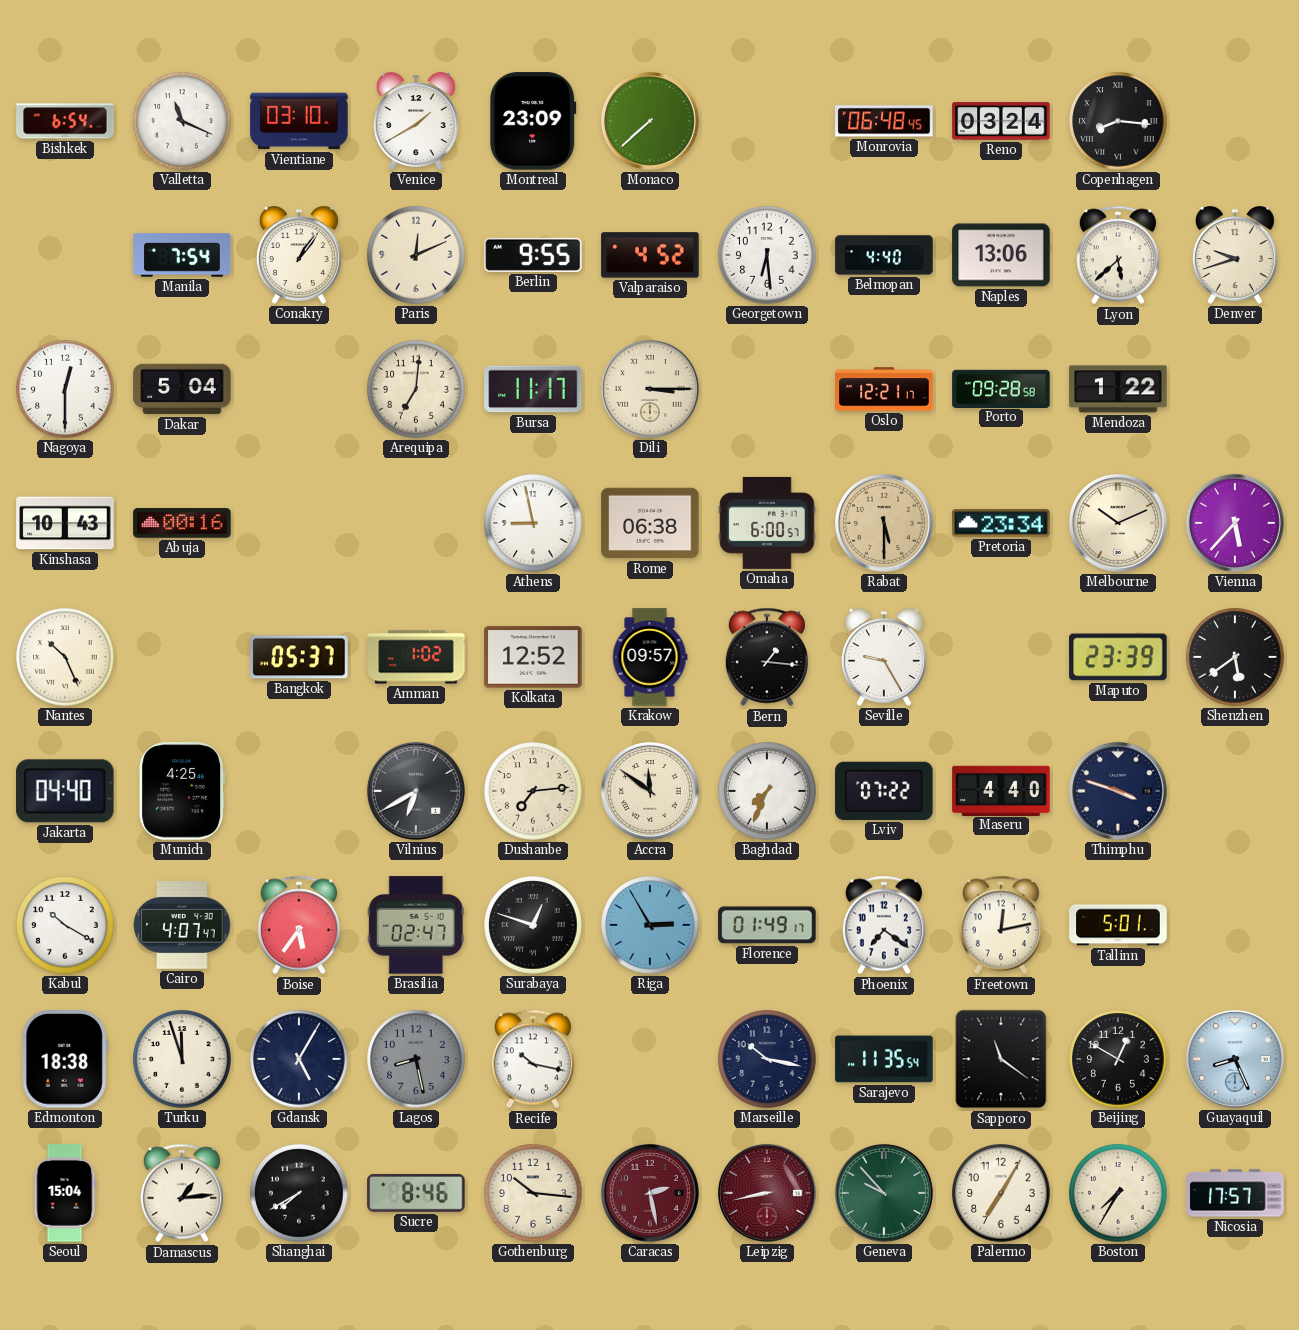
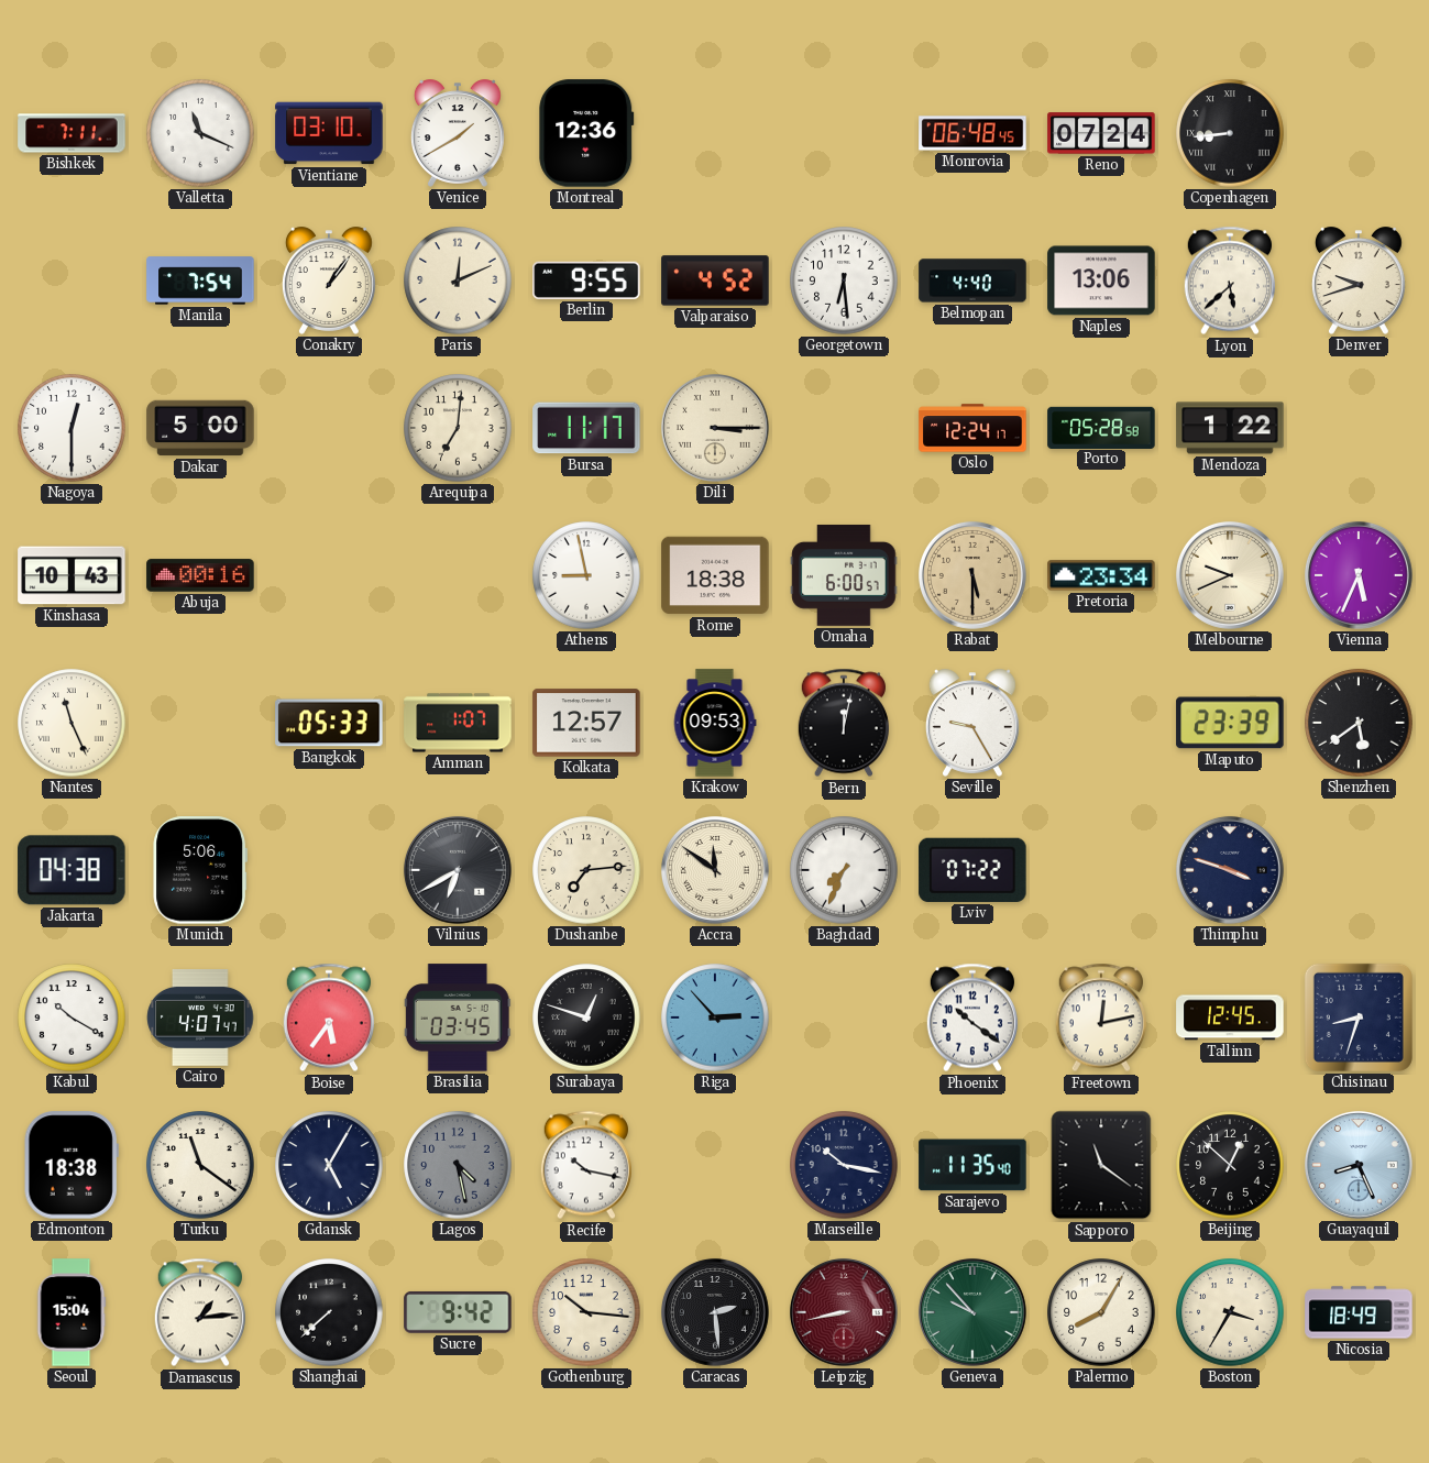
Bishkek: 6:54 -> 7:11
Montreal: 23:09 -> 12:36
Monaco: 7:38 -> none
Reno: 03:24 -> 07:24
Copenhagen: 8:16 -> 8:44
Dakar: 5:04 -> 5:00
Oslo: 12:21 -> 12:24
Porto: 09:28 -> 05:28
Rome: 06:38 -> 18:38
Melbourne: 10:11 -> 9:41
Vienna: 5:37 -> 5:34
Nantes: 10:26 -> 11:26
Bangkok: 05:37 -> 05:33
Amman: 1:02 -> 1:07
Kolkata: 12:52 -> 12:57
Krakow: 09:57 -> 09:53
Bern: 1:16 -> 12:02
Jakarta: 04:40 -> 04:38
Munich: 4:25 -> 5:06
Maseru: 4:40 -> none
Brasilia: 02:47 -> 03:45
Riga: 2:55 -> 2:53
Florence: 01:49 -> none
Phoenix: 7:21 -> 10:21
Tallinn: 5:01 -> 12:45
Chisinau: none -> 8:33
Turku: 11:57 -> 11:21
Lagos: 8:28 -> 4:28
Sarajevo: 11:35:54 -> 11:35:40
Beijing: 12:50 -> 12:52
Shanghai: 7:40 -> 7:38
Sucre: 8:46 -> 9:42
Caracas: 2:28 -> 2:29
Caracas dial: burgundy -> black
Palermo: 7:05 -> 8:05
Boston: 7:35 -> 3:35
Nicosia: 17:57 -> 18:49
